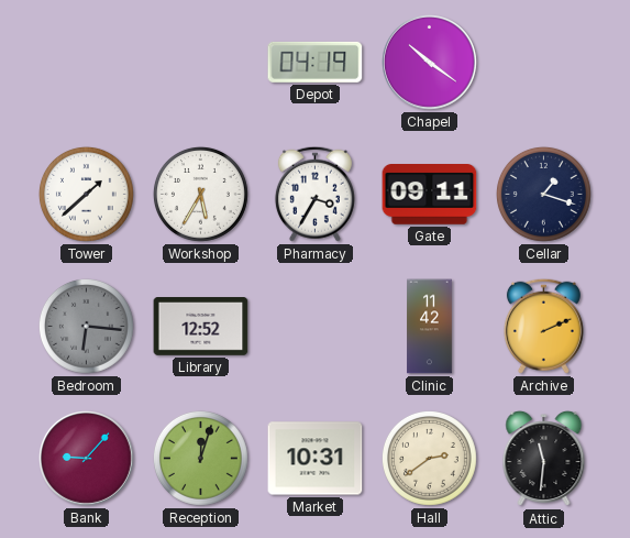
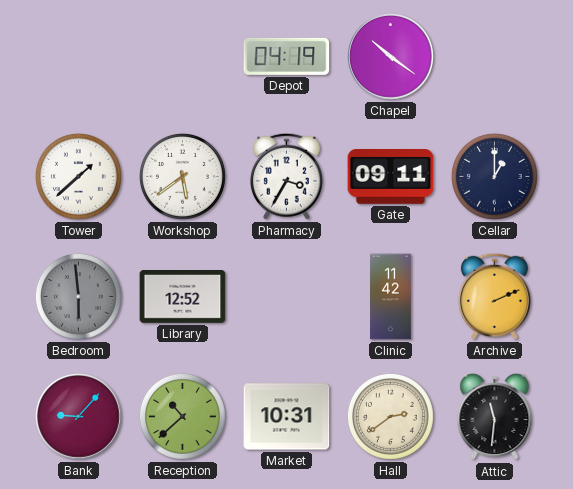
Workshop: 5:35 -> 5:39
Cellar: 1:18 -> 1:00
Bedroom: 6:16 -> 5:59
Reception: 12:03 -> 10:38
